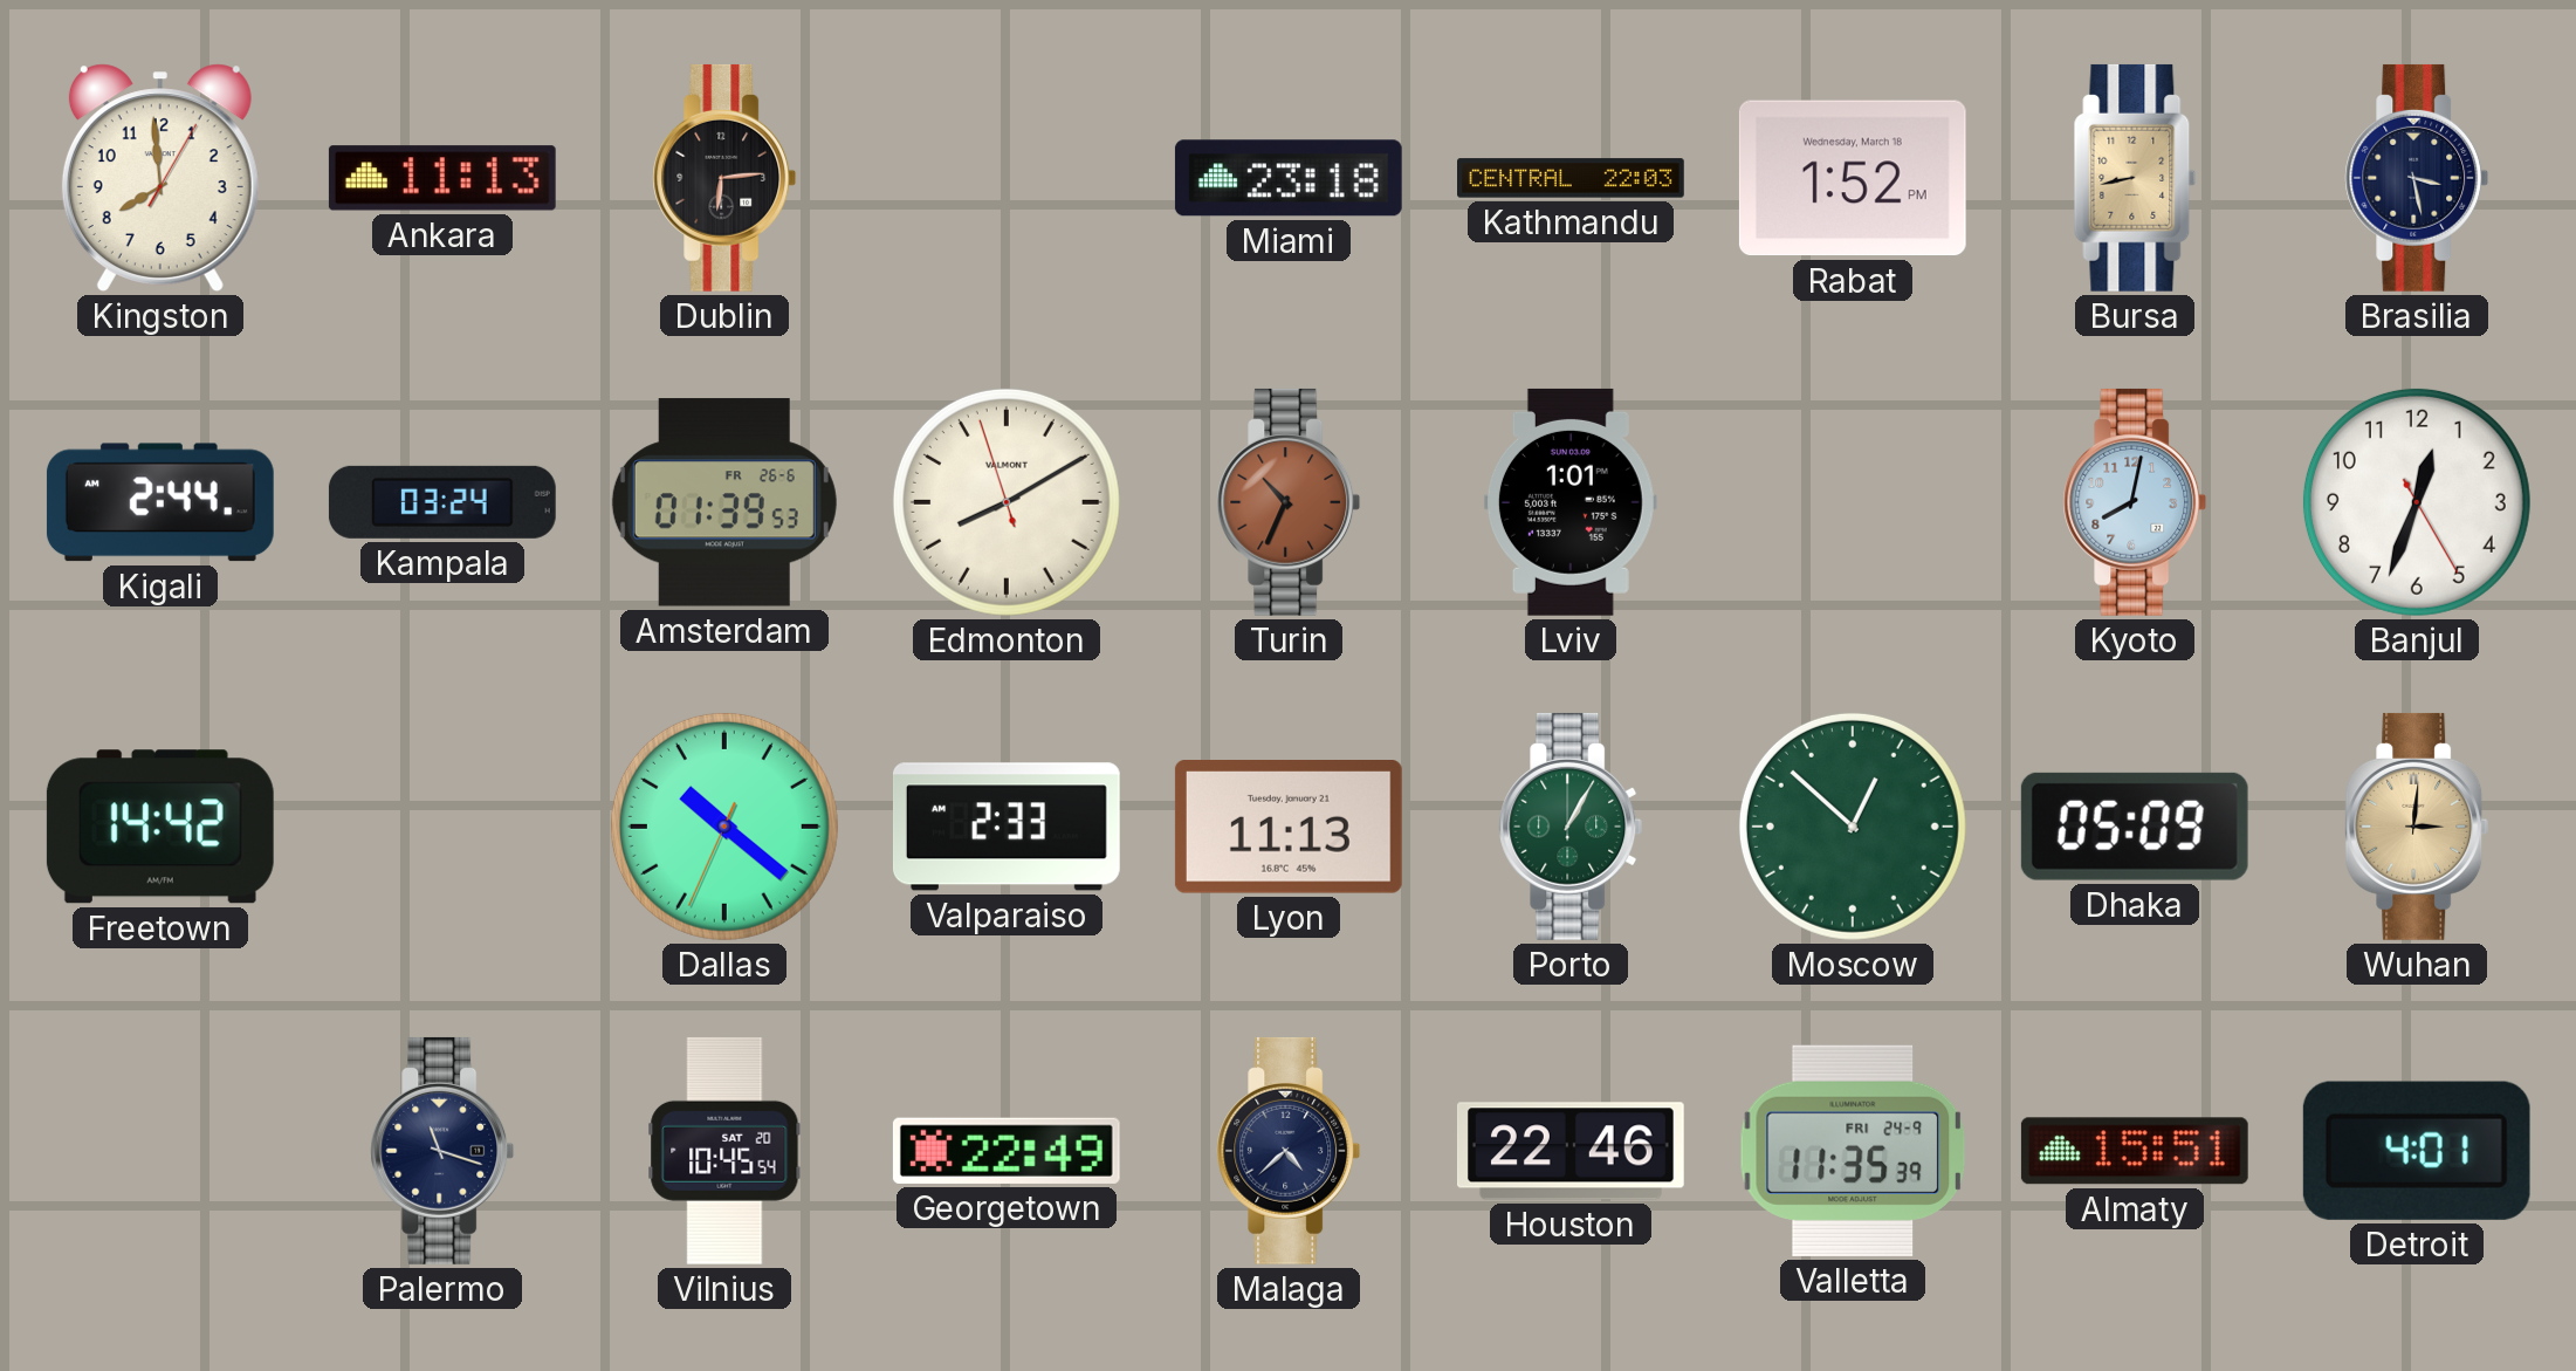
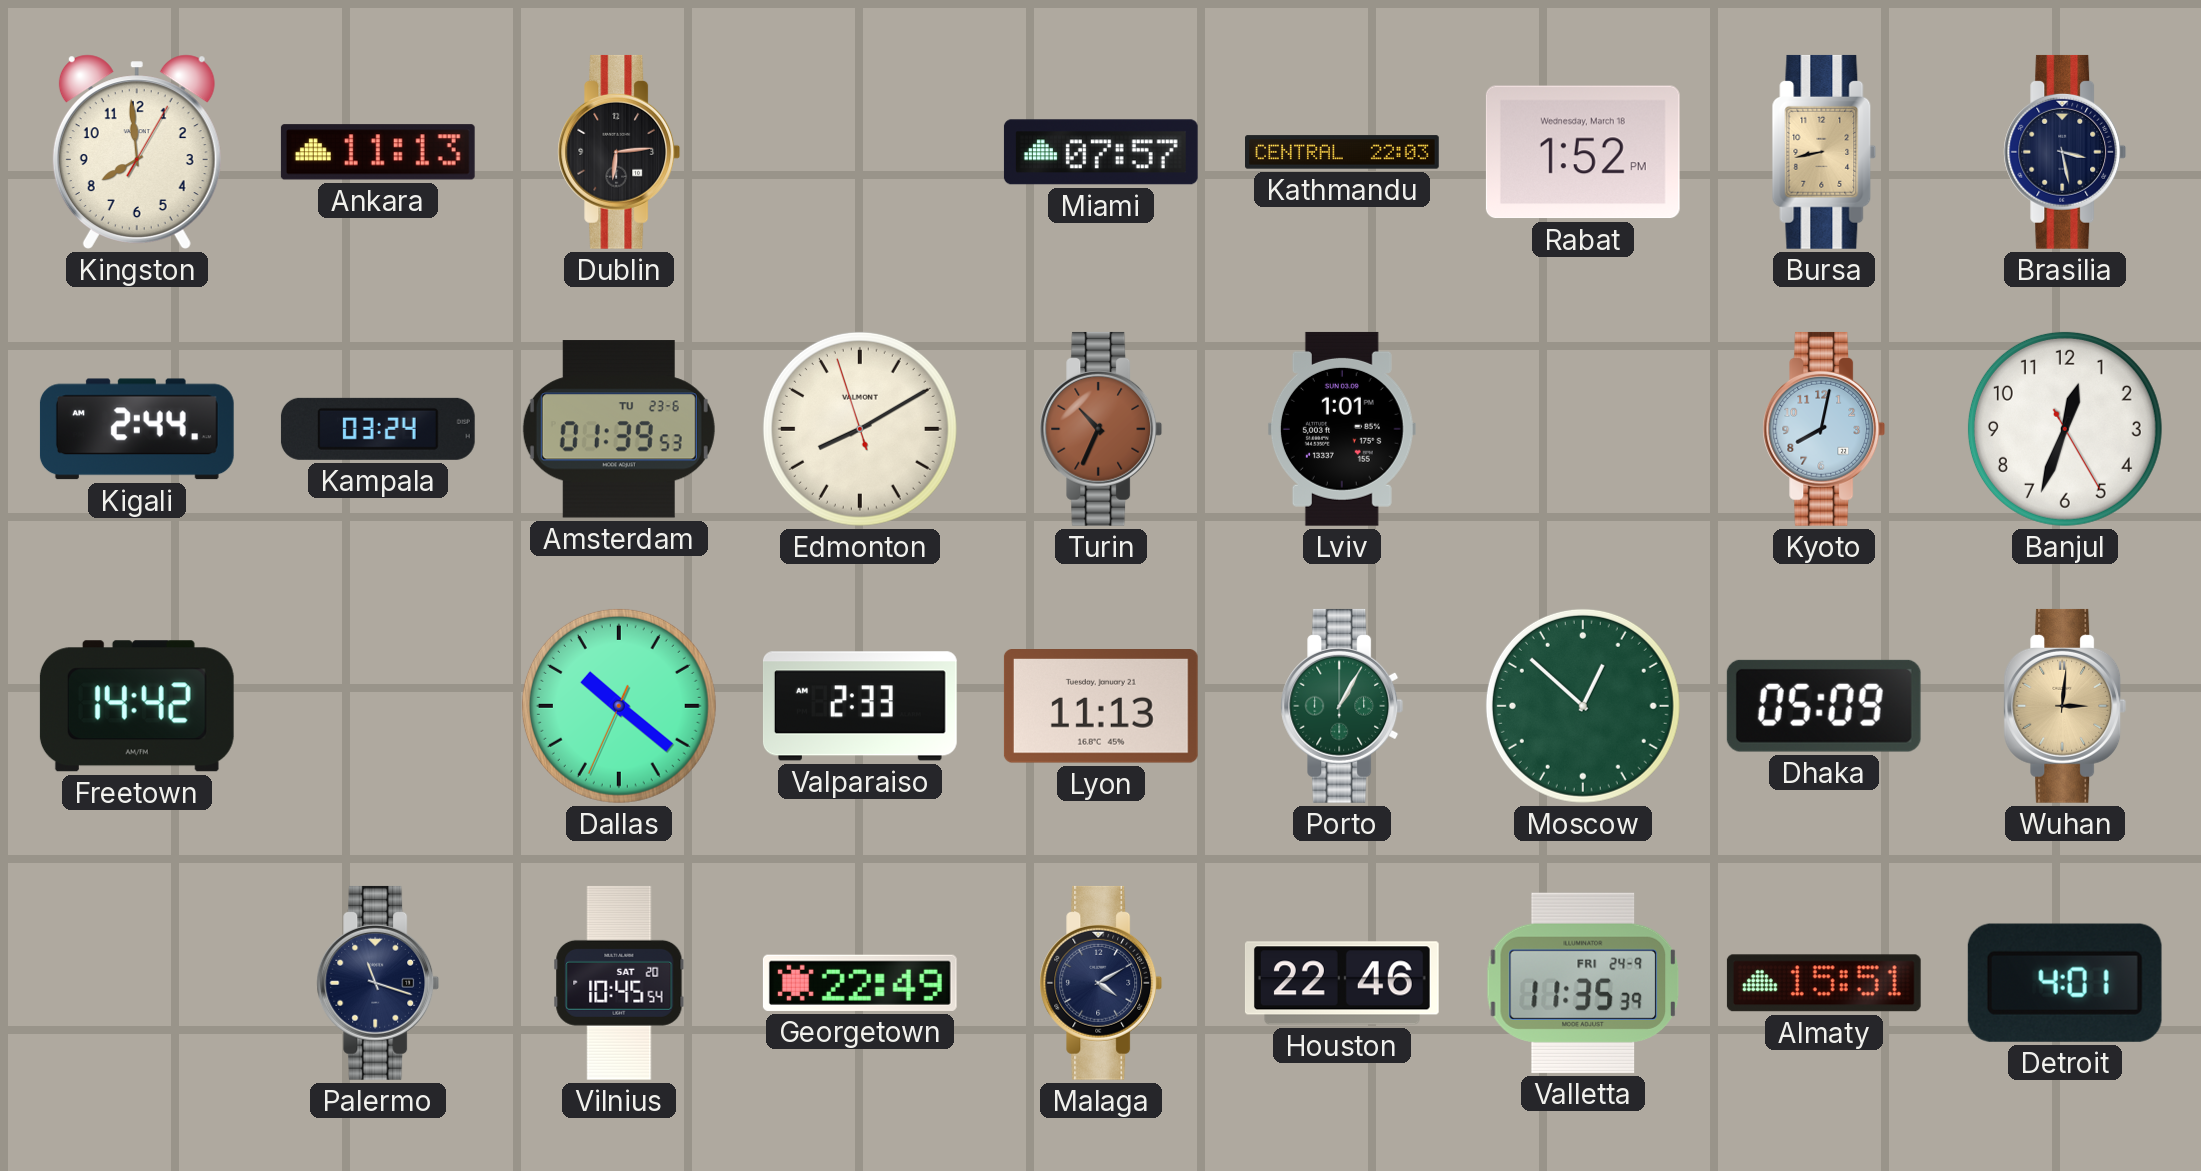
Miami: 23:18 -> 07:57
Amsterdam date: FR 26-6 -> TU 23-6
Malaga: 4:38 -> 4:10
